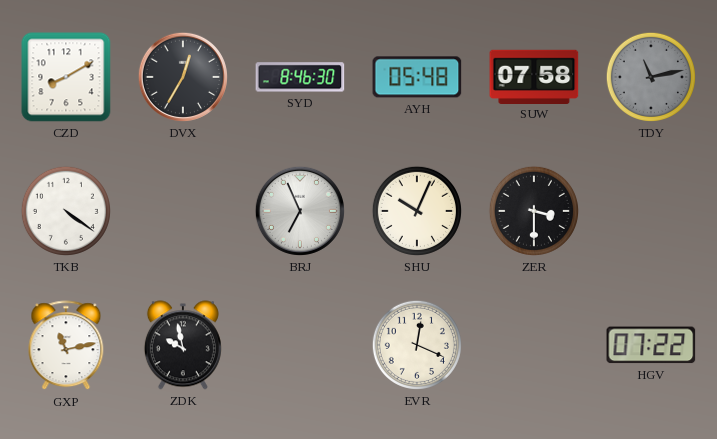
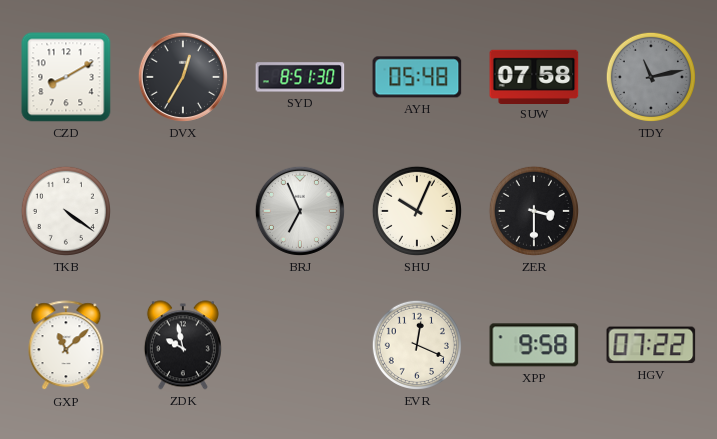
SYD: 8:46 -> 8:51
GXP: 11:13 -> 11:08
XPP: none -> 9:58
